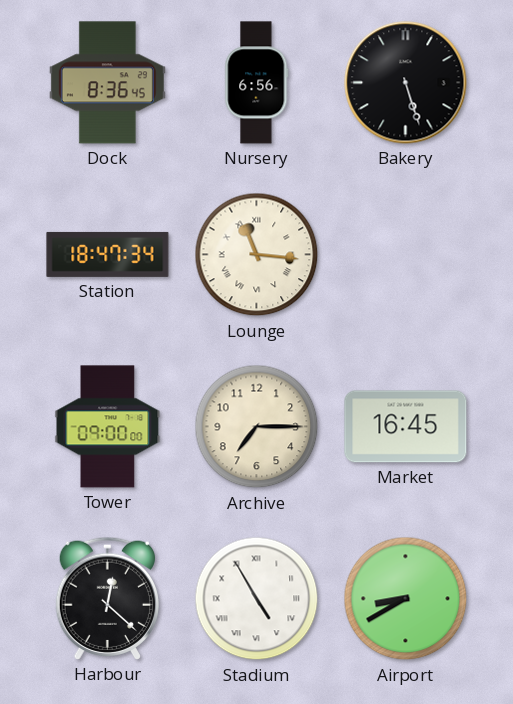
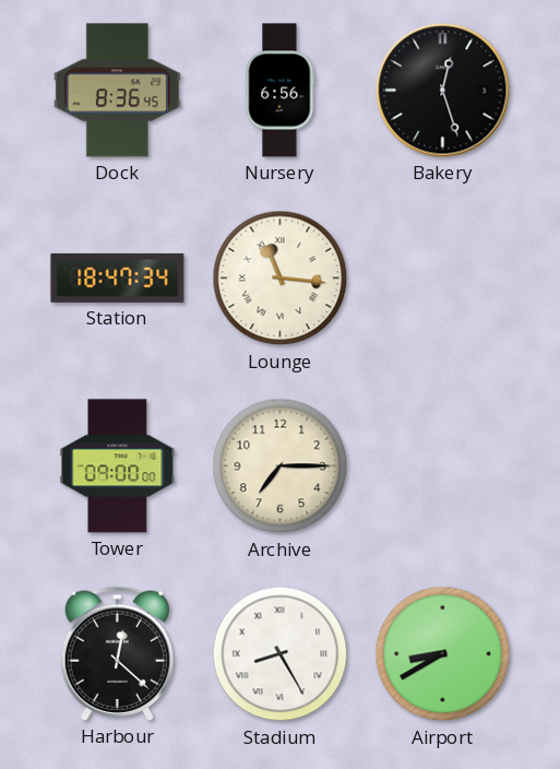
Bakery: 5:27 -> 12:27
Market: 16:45 -> none
Stadium: 4:55 -> 8:25
